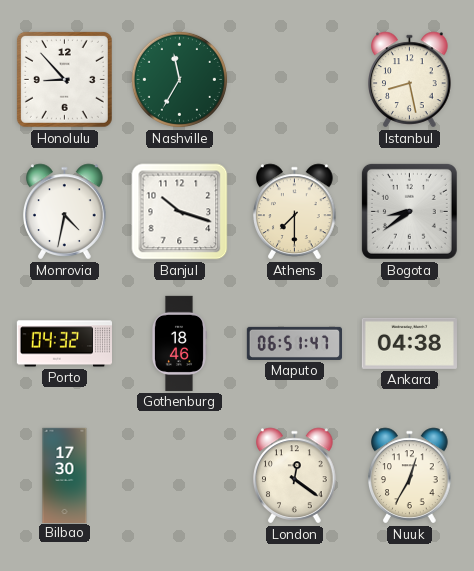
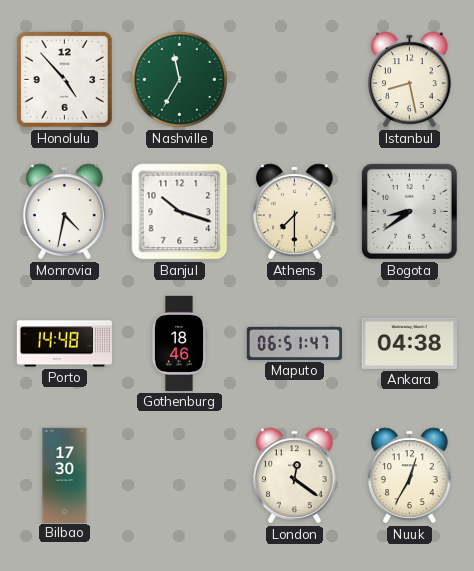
Honolulu: 8:53 -> 4:53
Porto: 04:32 -> 14:48
